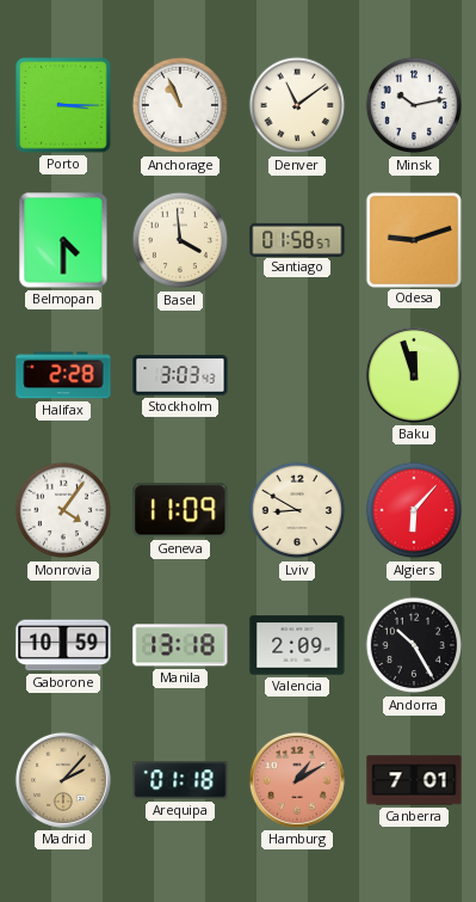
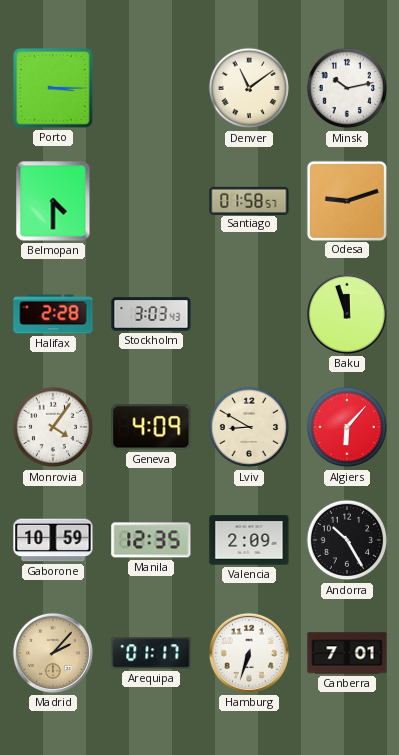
Anchorage: 10:56 -> none
Basel: 3:59 -> none
Geneva: 11:09 -> 4:09
Manila: 13:18 -> 12:35
Arequipa: 01:18 -> 01:17
Hamburg: 1:10 -> 6:33
Hamburg dial: salmon -> white
